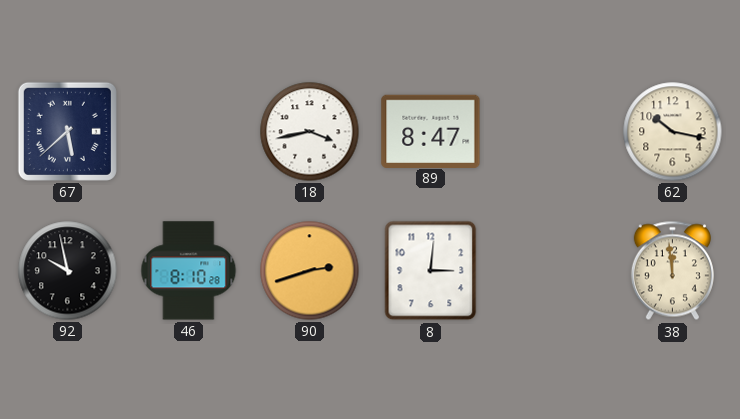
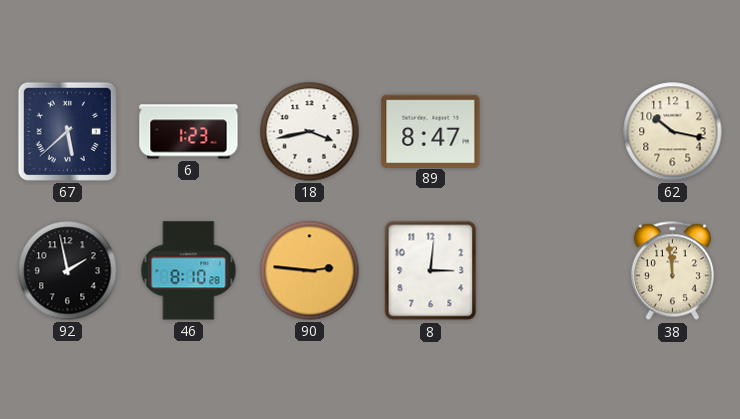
6: none -> 1:23
92: 9:58 -> 1:58
90: 2:42 -> 2:46
